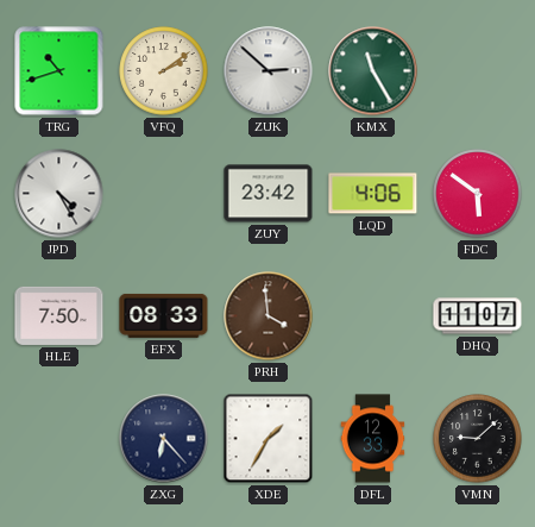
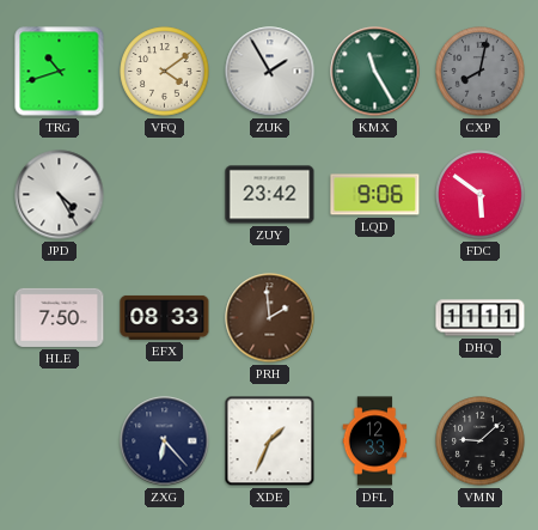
VFQ: 2:09 -> 4:09
ZUK: 2:52 -> 1:55
CXP: none -> 8:02
LQD: 4:06 -> 9:06
PRH: 3:59 -> 1:59
DHQ: 11:07 -> 11:11
XDE: 1:35 -> 1:34
